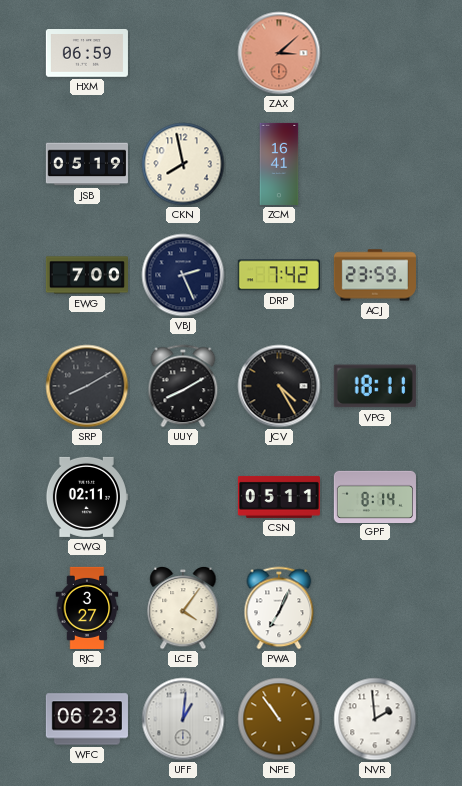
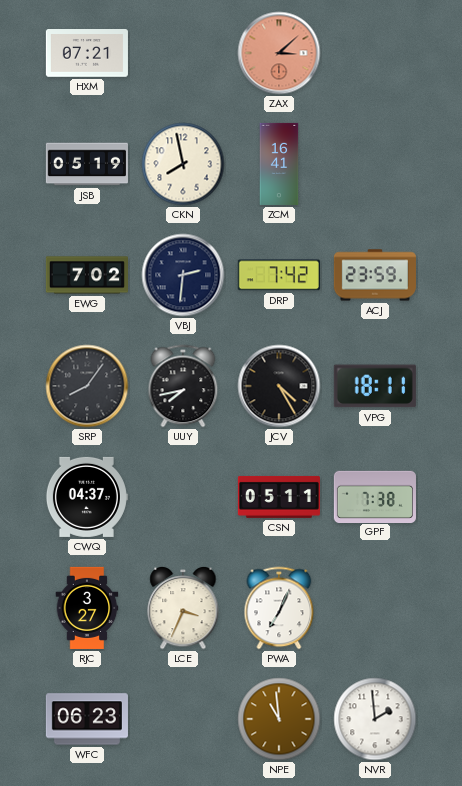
HXM: 06:59 -> 07:21
EWG: 7:00 -> 7:02
VBJ: 2:26 -> 2:31
SRP: 8:10 -> 8:06
UUY: 8:10 -> 7:43
CWQ: 02:11 -> 04:37
GPF: 8:14 -> 7:38
LCE: 4:06 -> 3:34
UFF: 1:01 -> none
NPE: 10:54 -> 10:59
